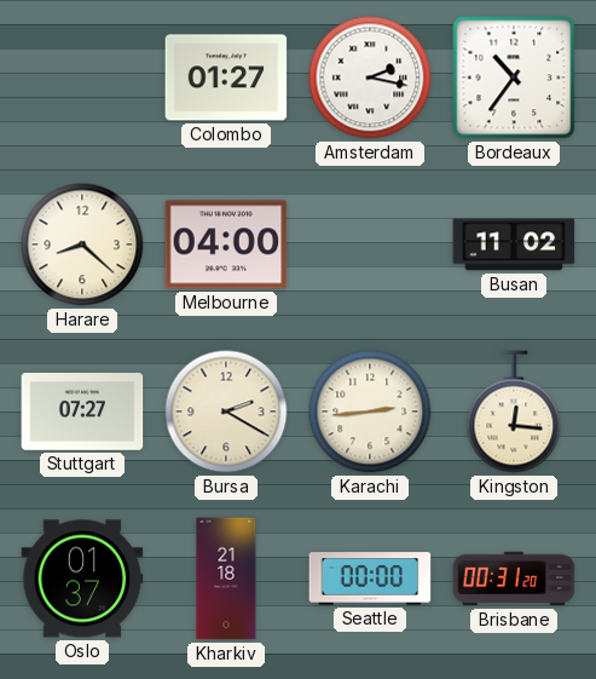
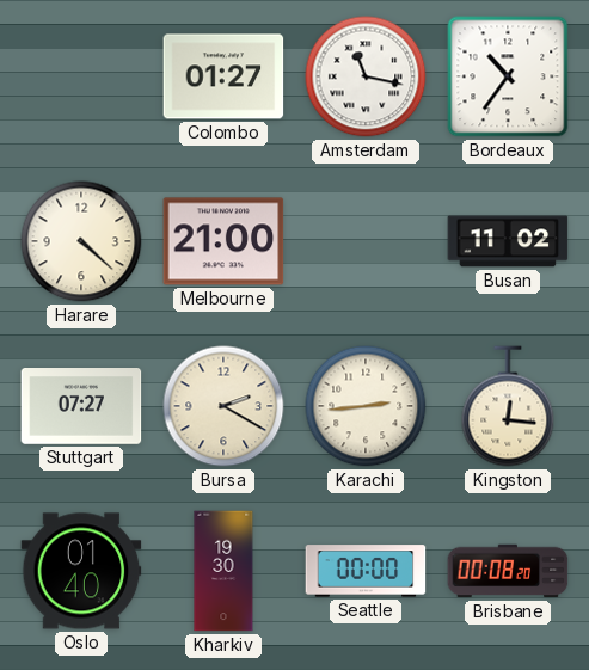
Amsterdam: 2:17 -> 11:17
Harare: 8:22 -> 4:22
Melbourne: 04:00 -> 21:00
Oslo: 01:37 -> 01:40
Kharkiv: 21:18 -> 19:30
Brisbane: 00:31 -> 00:08
